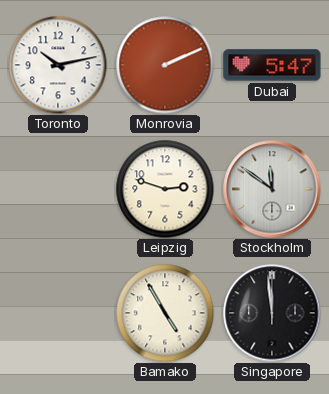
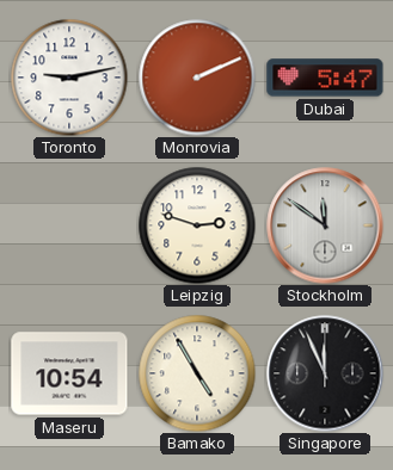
Toronto: 10:13 -> 9:13
Maseru: none -> 10:54
Singapore: 11:59 -> 11:56
